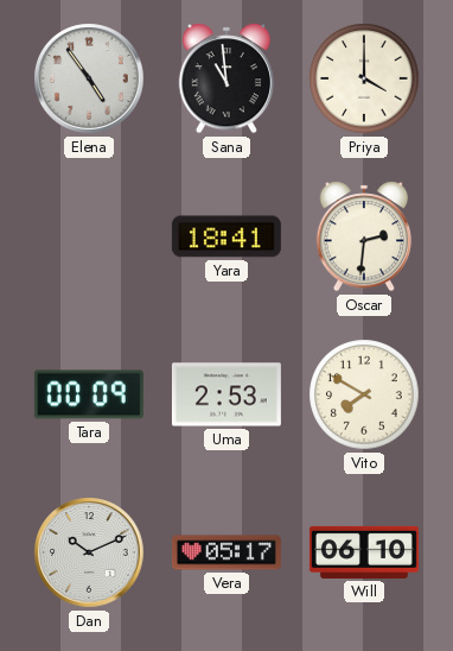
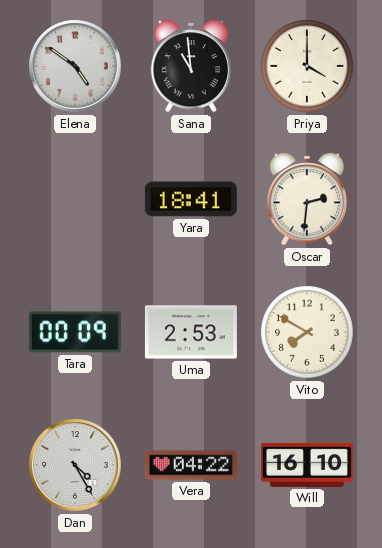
Elena: 4:54 -> 4:51
Dan: 10:11 -> 4:25
Vera: 05:17 -> 04:22
Will: 06:10 -> 16:10
